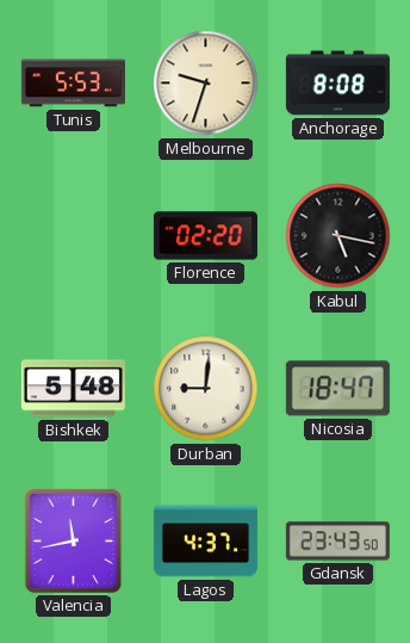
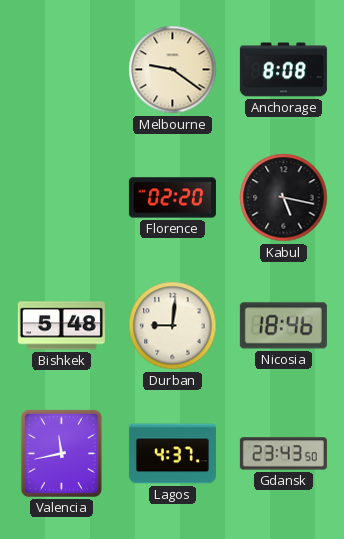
Tunis: 5:53 -> none
Melbourne: 9:33 -> 9:21
Nicosia: 18:47 -> 18:46
